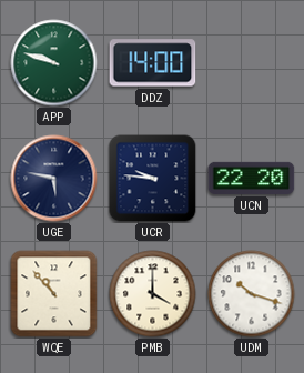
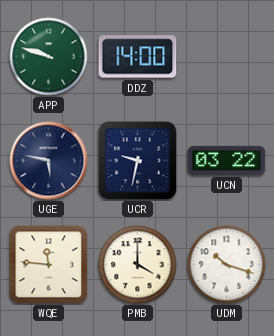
UCR: 9:46 -> 9:32
UCN: 22:20 -> 03:22
WQE: 10:53 -> 11:46
